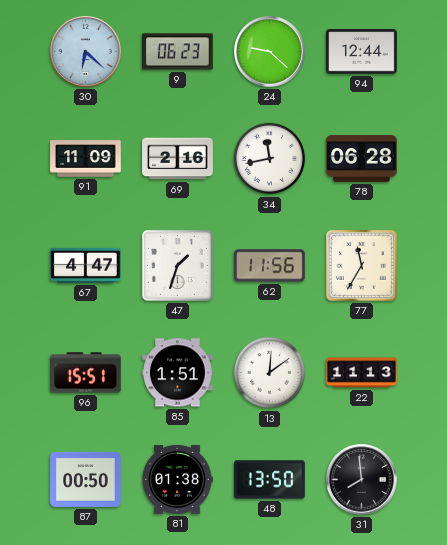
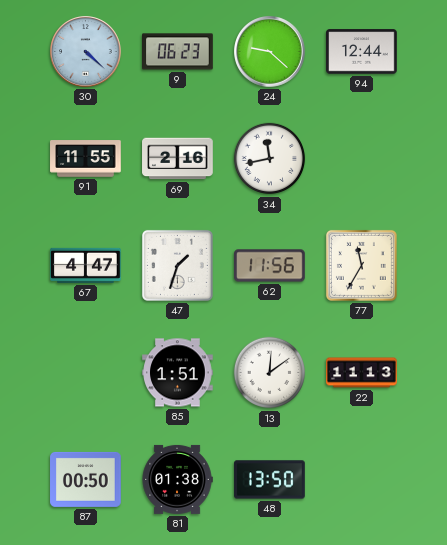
30: 6:22 -> 4:22
91: 11:09 -> 11:55
78: 06:28 -> none
96: 15:51 -> none
31: 7:59 -> none
